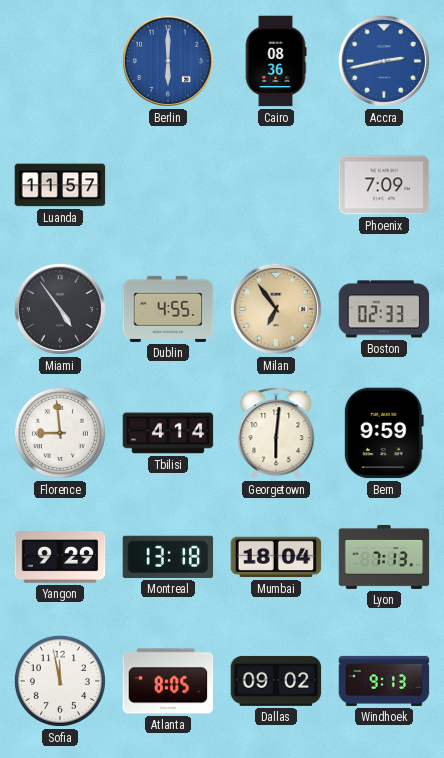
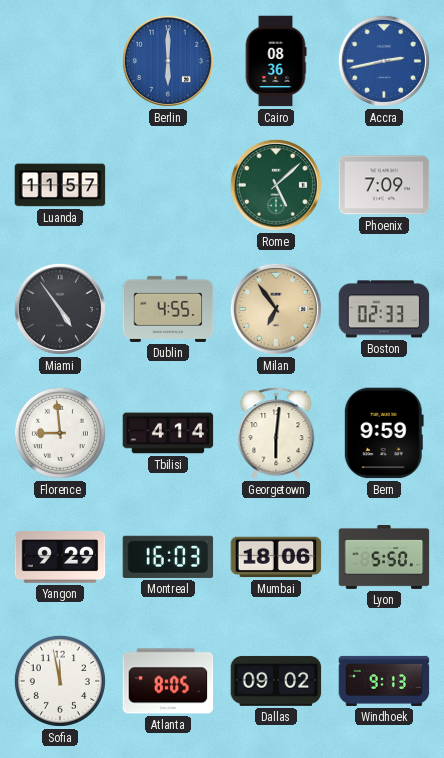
Rome: none -> 5:08
Montreal: 13:18 -> 16:03
Mumbai: 18:04 -> 18:06
Lyon: 7:13 -> 5:50
